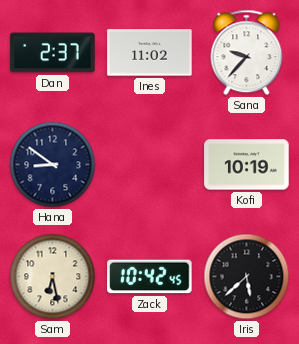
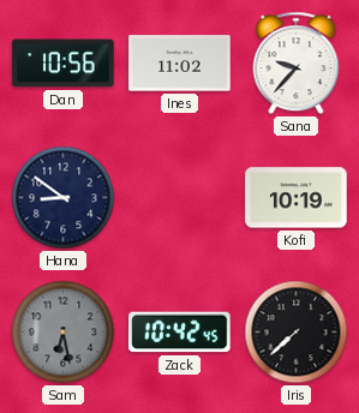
Dan: 2:37 -> 10:56
Sam dial: cream -> grey
Iris: 5:38 -> 7:38
